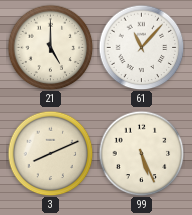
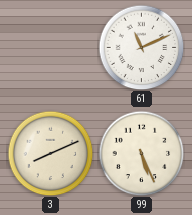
21: 5:00 -> none
61: 11:07 -> 11:11
